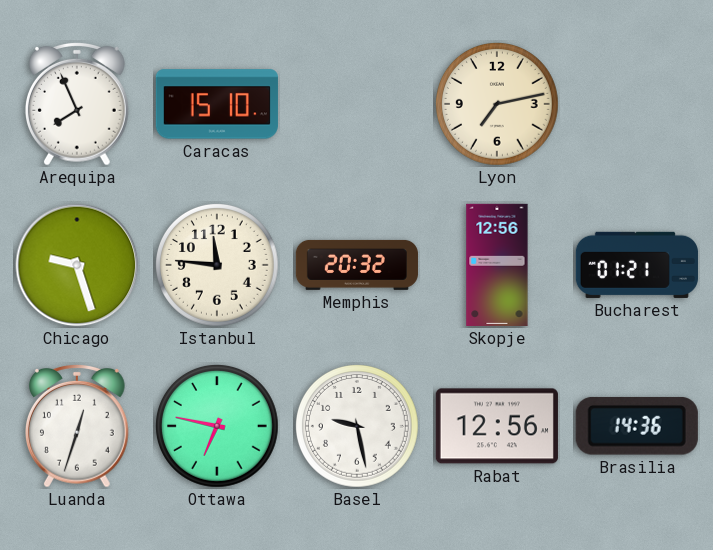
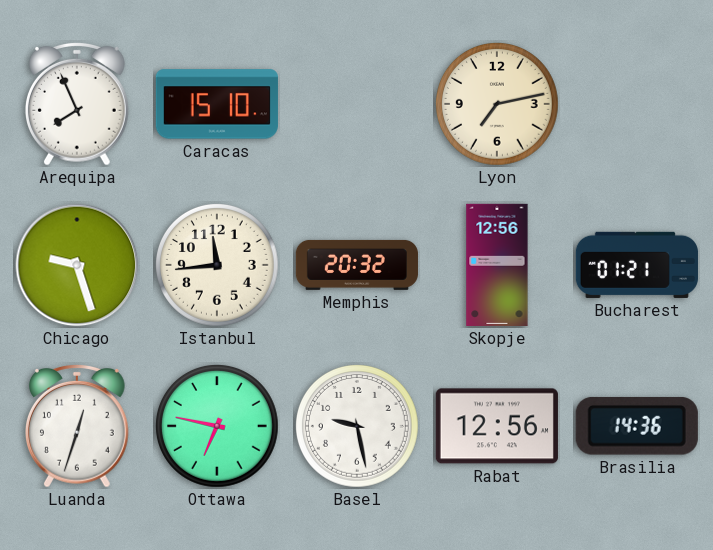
Istanbul: 11:46 -> 11:44
